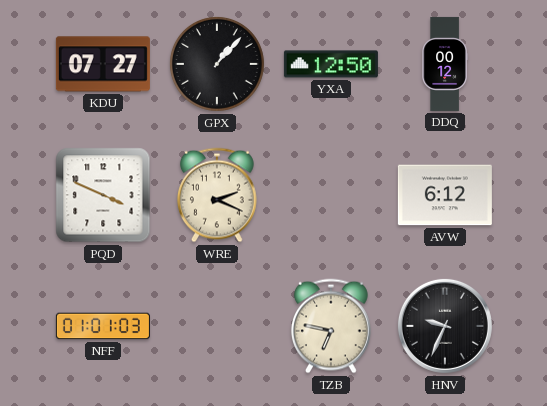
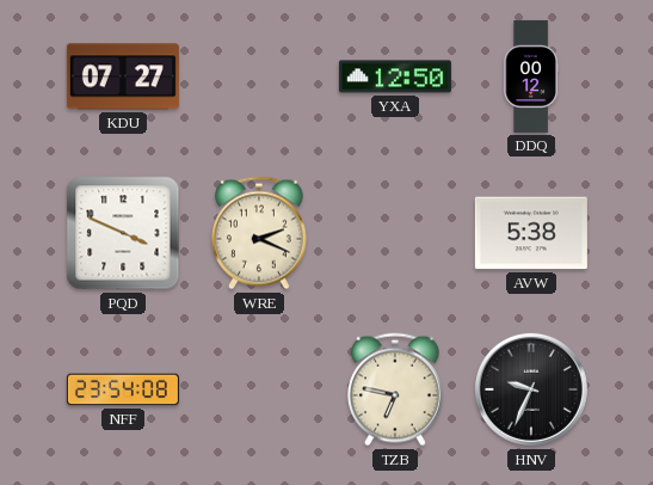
GPX: 1:07 -> none
AVW: 6:12 -> 5:38
NFF: 01:01 -> 23:54
